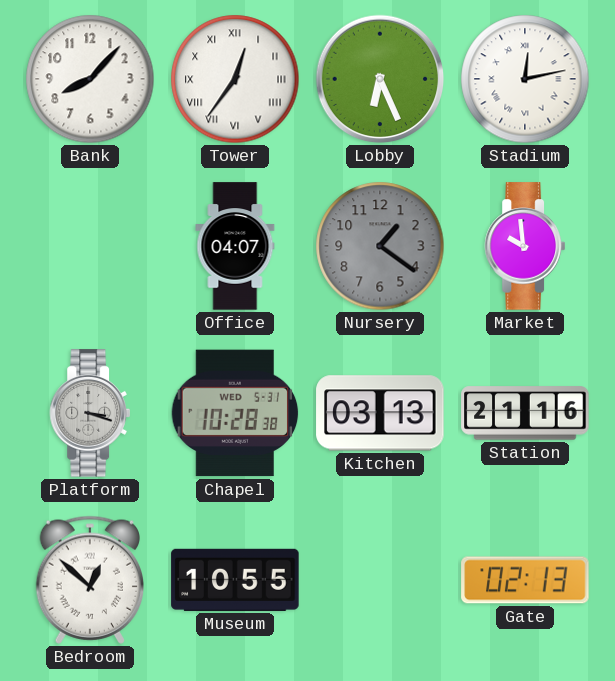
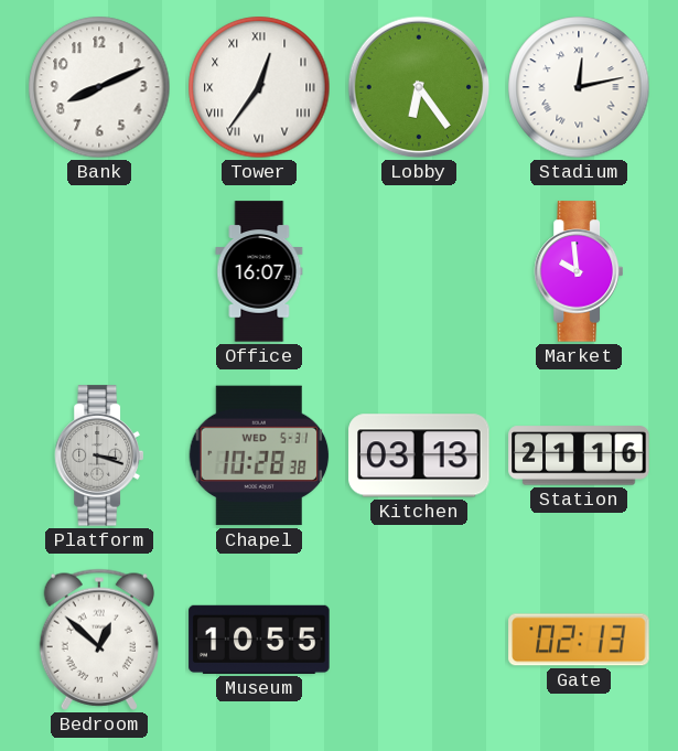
Bank: 8:07 -> 8:11
Lobby: 6:26 -> 6:24
Office: 04:07 -> 16:07
Nursery: 1:21 -> none
